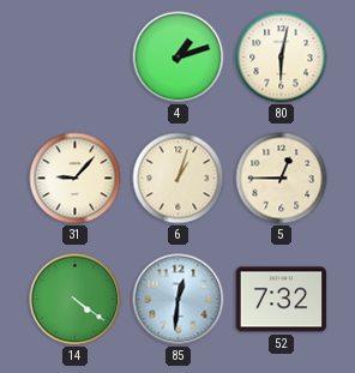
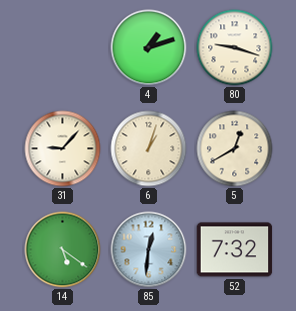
80: 6:02 -> 9:18
5: 12:45 -> 12:40
14: 4:21 -> 5:21
